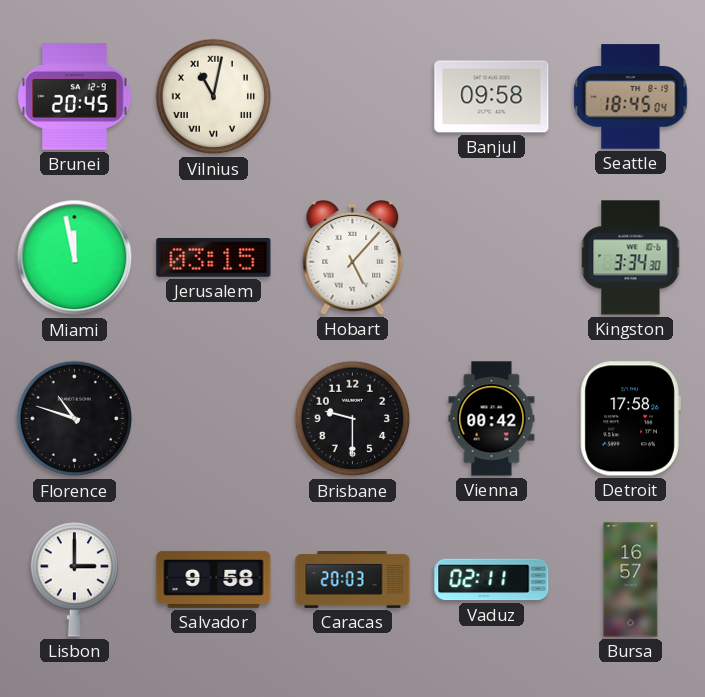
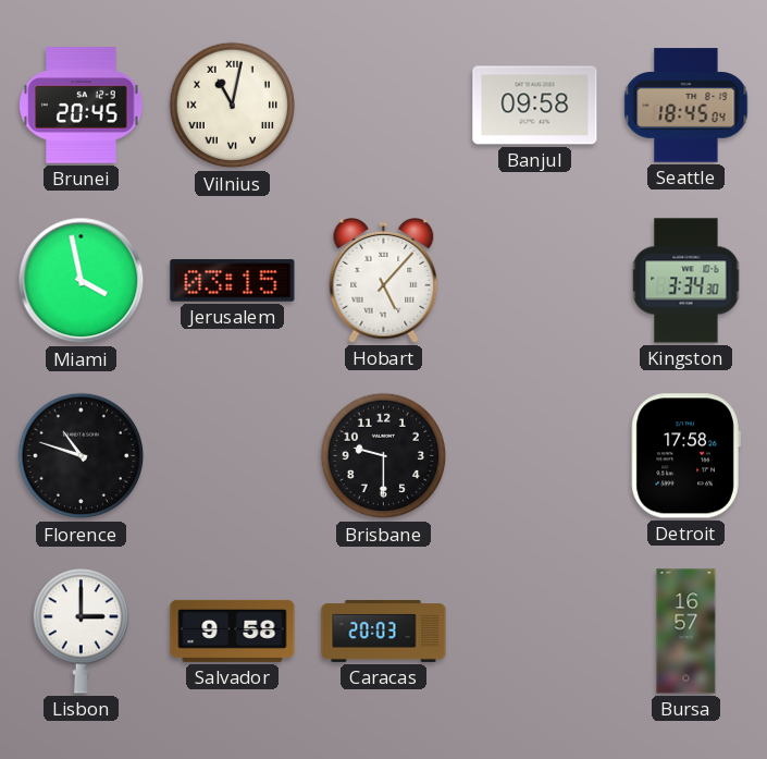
Miami: 11:58 -> 3:58
Vienna: 00:42 -> none
Vaduz: 02:11 -> none
